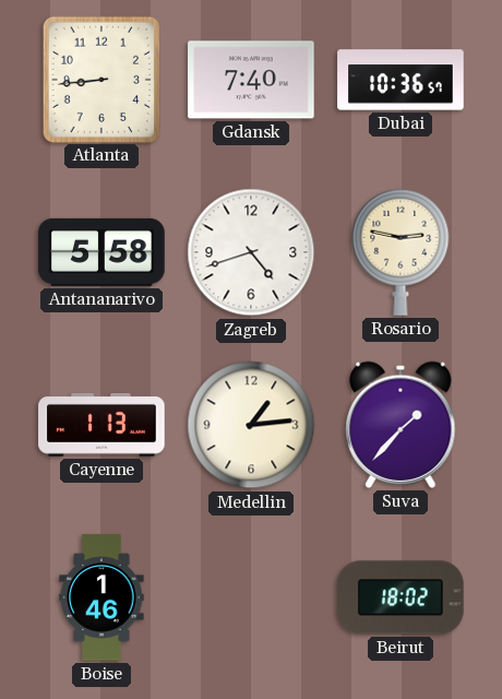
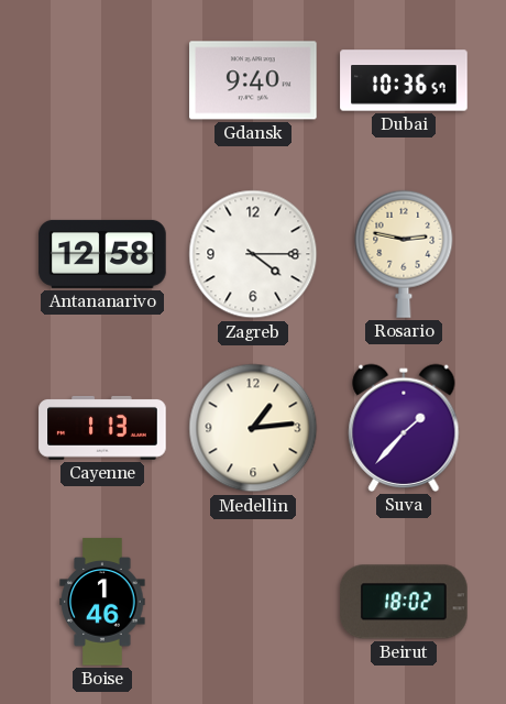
Atlanta: 8:44 -> none
Gdansk: 7:40 -> 9:40
Antananarivo: 5:58 -> 12:58
Zagreb: 4:42 -> 4:15
